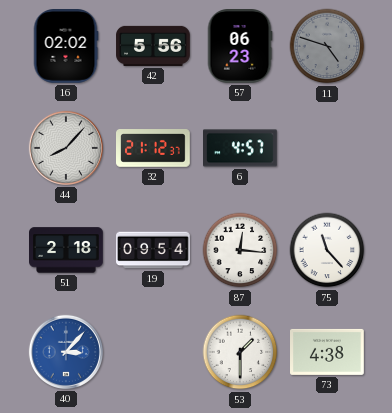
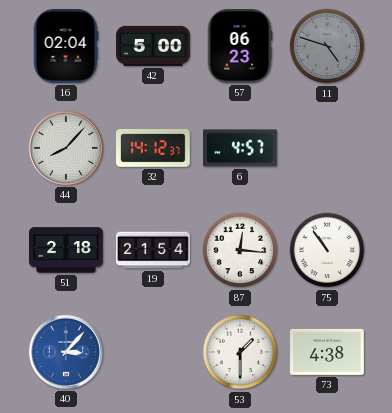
16: 02:02 -> 02:04
42: 5:56 -> 5:00
32: 21:12 -> 14:12
19: 09:54 -> 21:54
75: 11:23 -> 10:54
